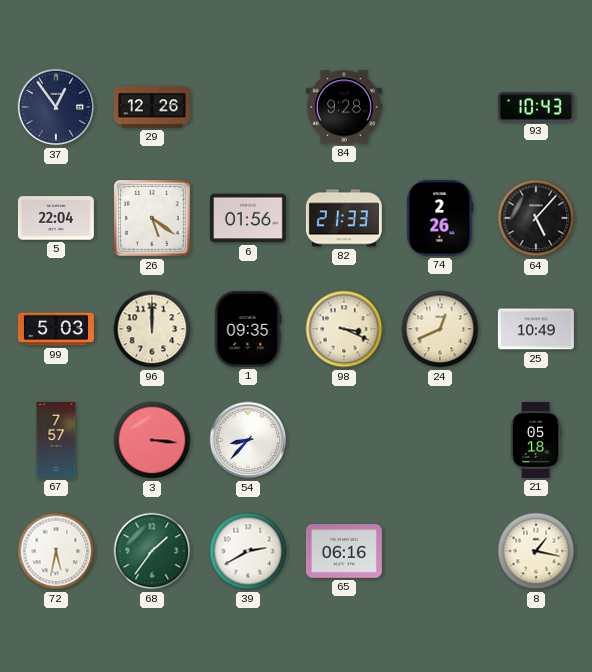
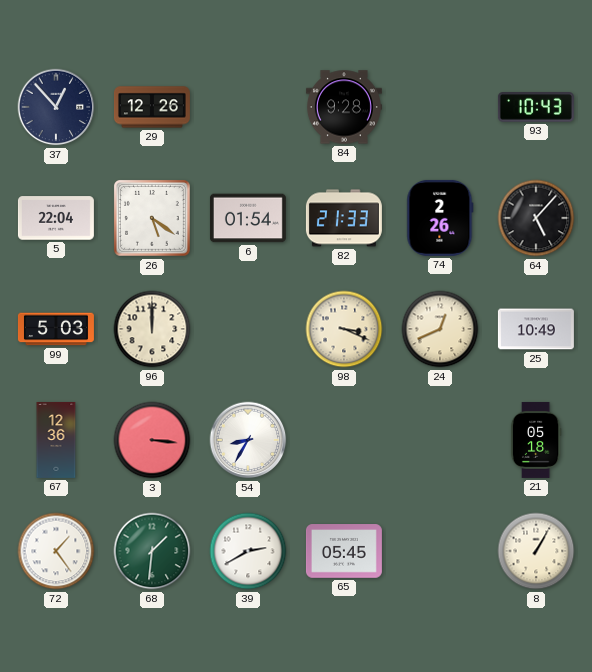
37: 12:54 -> 12:53
6: 01:56 -> 01:54
1: 09:35 -> none
67: 7:57 -> 12:36
54: 8:37 -> 8:35
72: 5:32 -> 1:24
68: 1:36 -> 1:31
65: 06:16 -> 05:45
8: 1:17 -> 1:05
